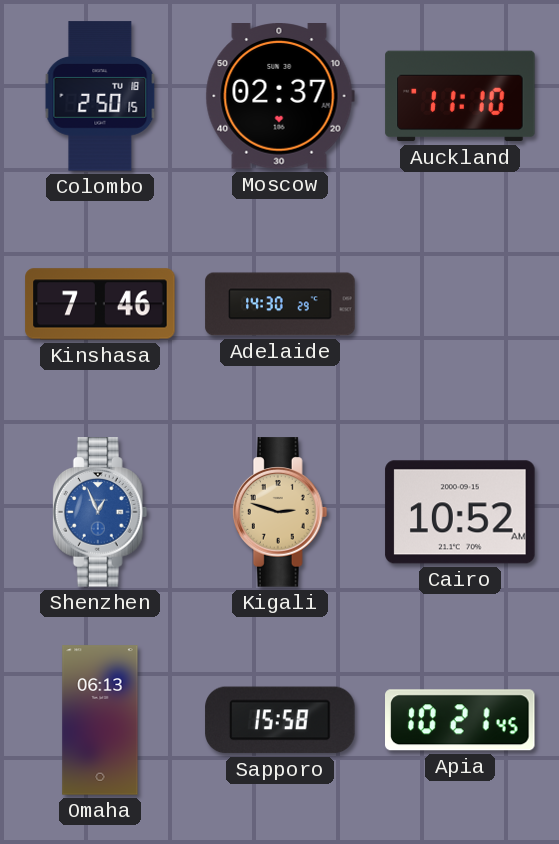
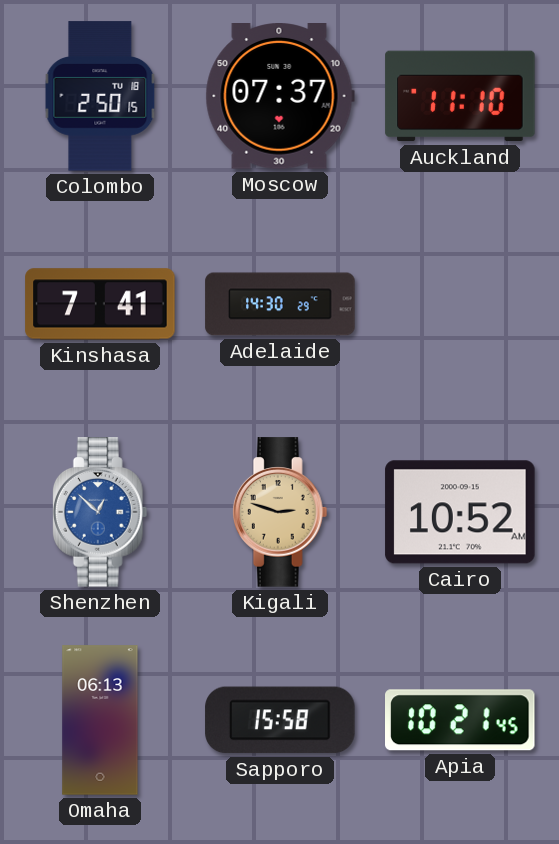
Moscow: 02:37 -> 07:37
Kinshasa: 7:46 -> 7:41
Shenzhen: 12:56 -> 12:52
